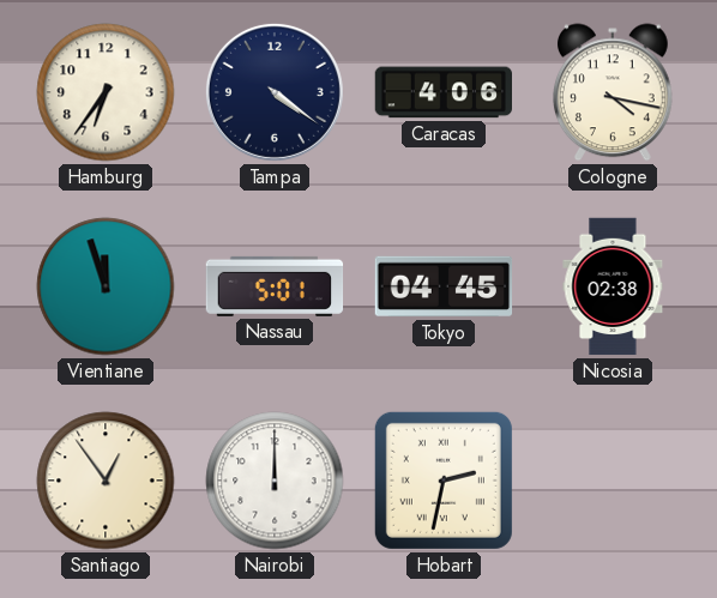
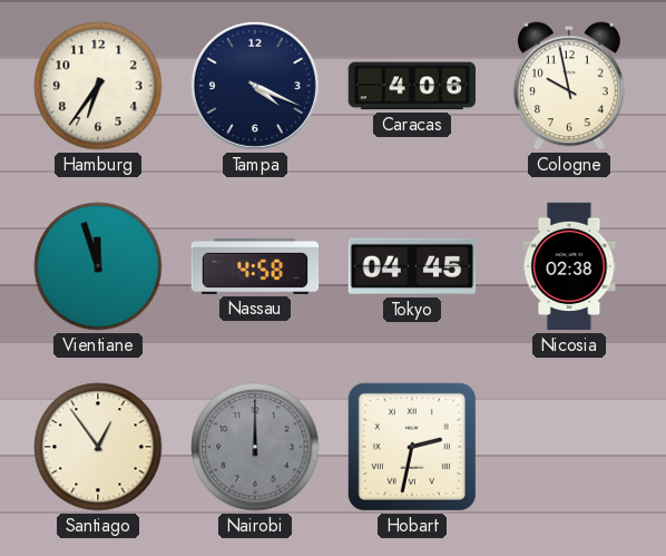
Tampa: 4:21 -> 4:19
Cologne: 4:17 -> 9:58
Nassau: 5:01 -> 4:58
Nairobi dial: white -> grey
